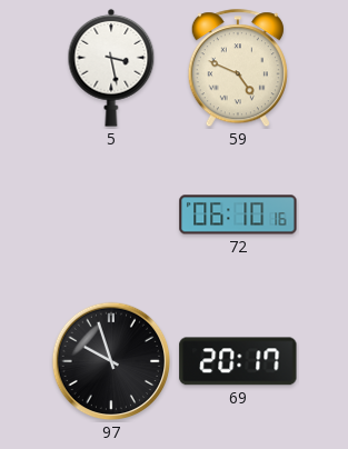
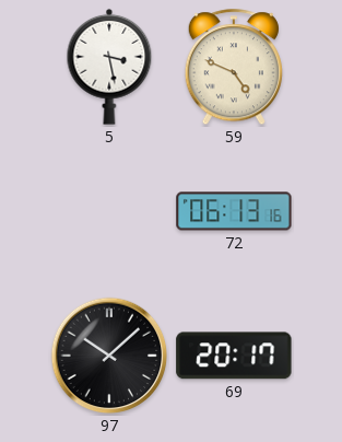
72: 06:10 -> 06:13
97: 9:57 -> 10:08
